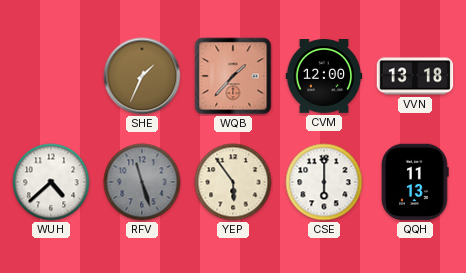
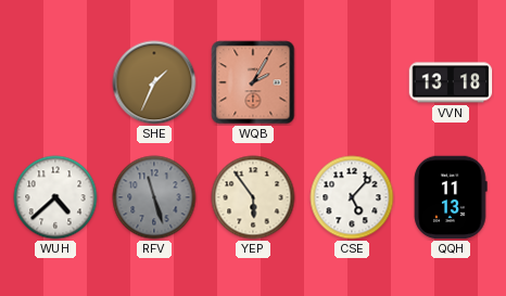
WQB: 1:37 -> 2:05
CVM: 12:00 -> none
CSE: 6:00 -> 5:07
